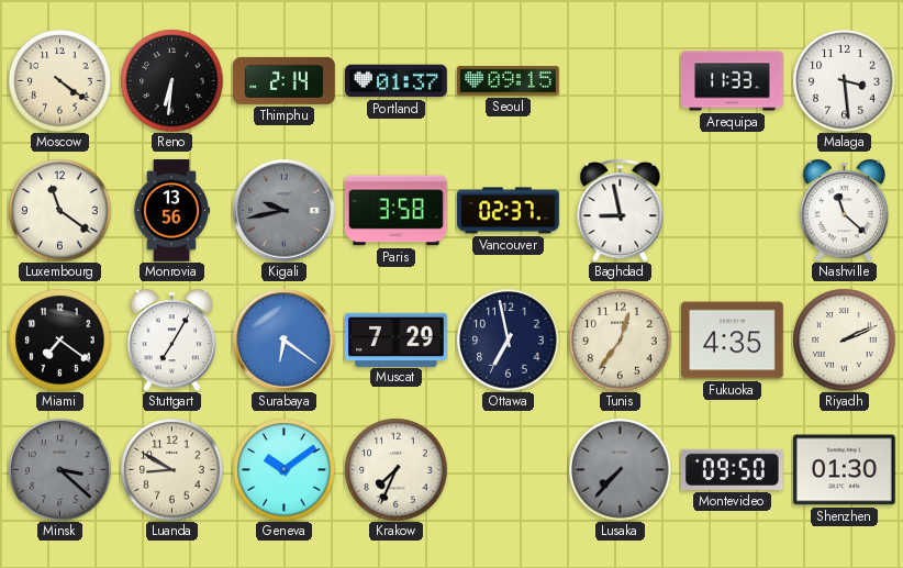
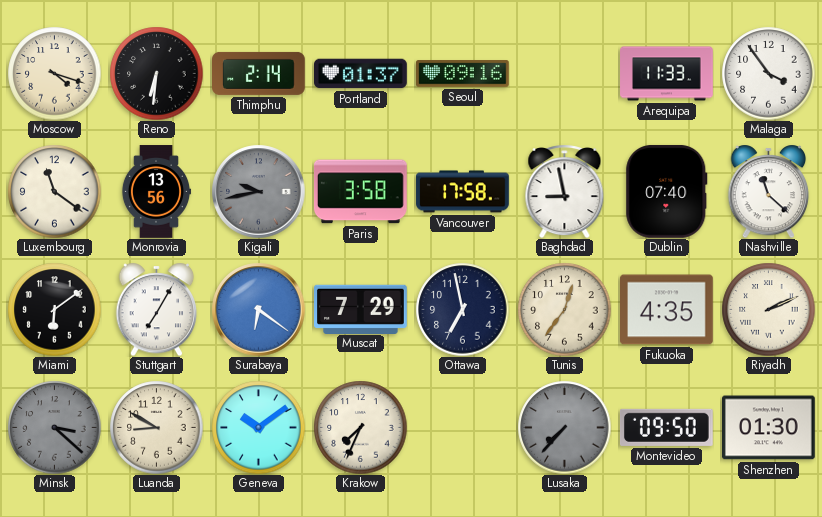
Moscow: 4:21 -> 4:18
Seoul: 09:15 -> 09:16
Malaga: 3:29 -> 3:54
Vancouver: 02:37 -> 17:58
Dublin: none -> 07:40
Miami: 7:21 -> 6:09
